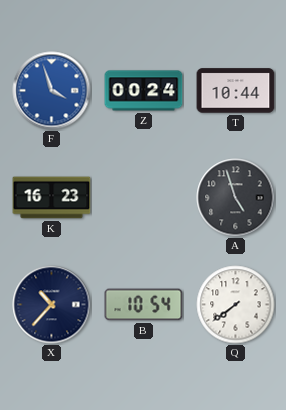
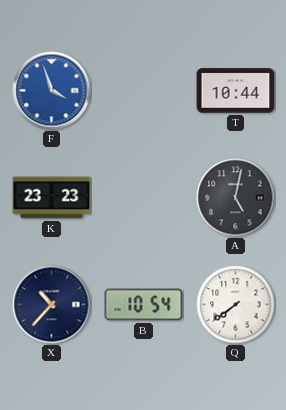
Z: 00:24 -> none
K: 16:23 -> 23:23
A: 4:57 -> 5:02
